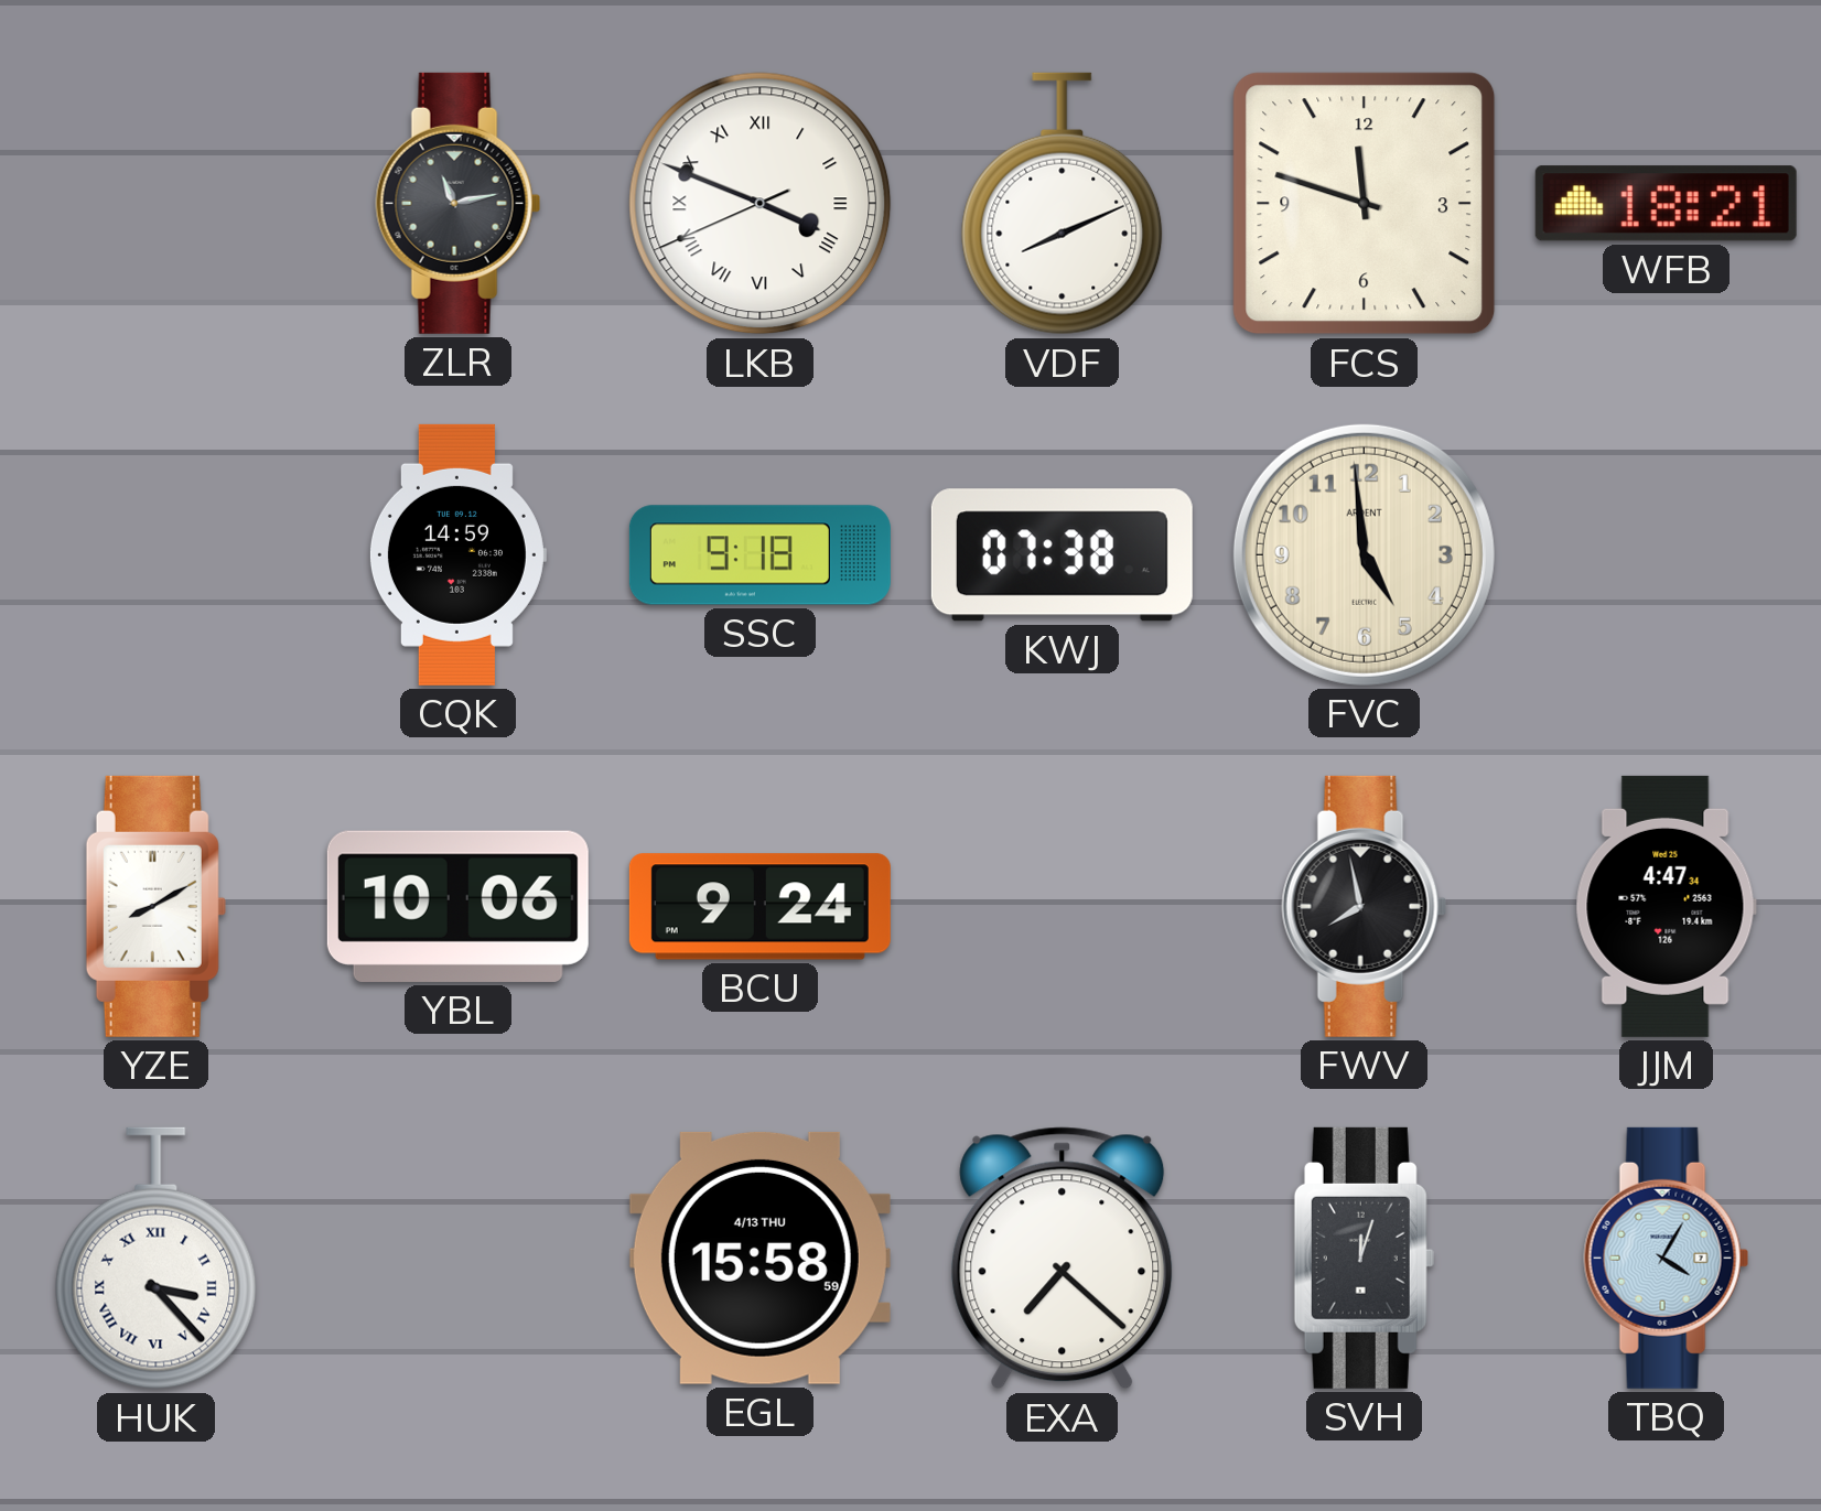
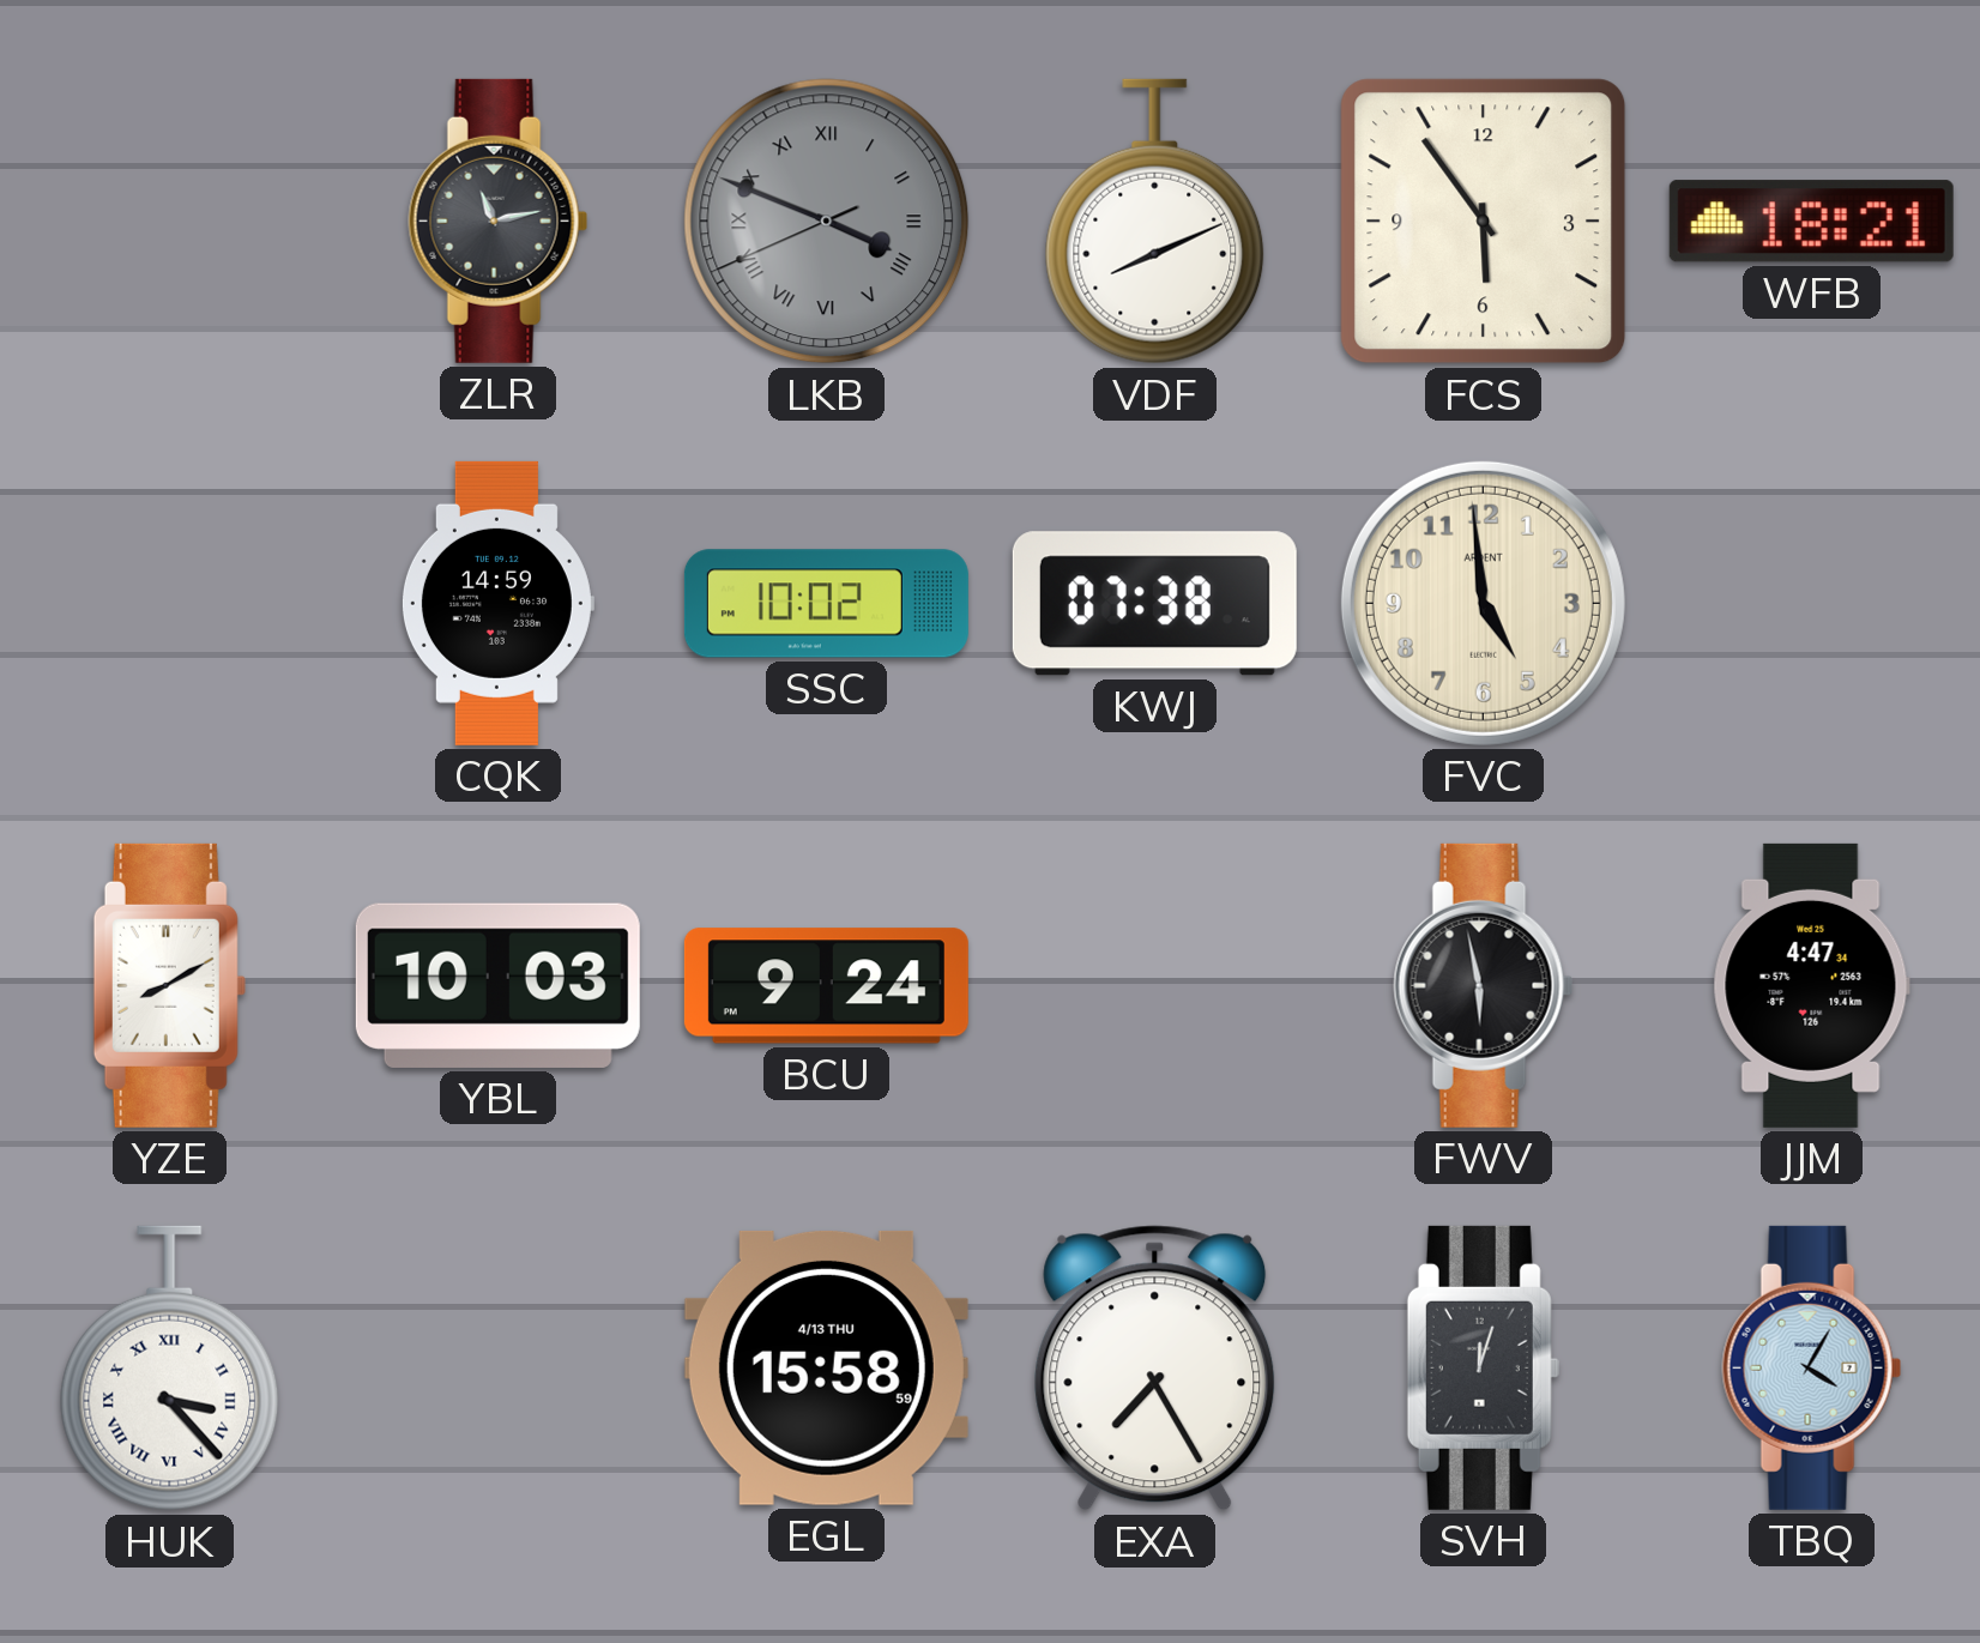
LKB dial: white -> grey
FCS: 11:48 -> 5:54
SSC: 9:18 -> 10:02
YBL: 10:06 -> 10:03
FWV: 7:58 -> 5:58
EXA: 7:22 -> 7:25
